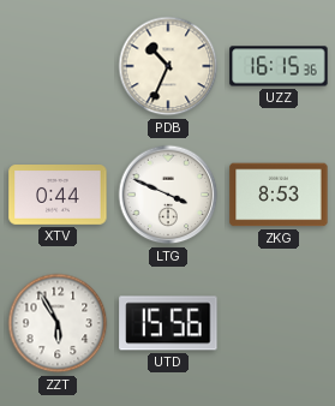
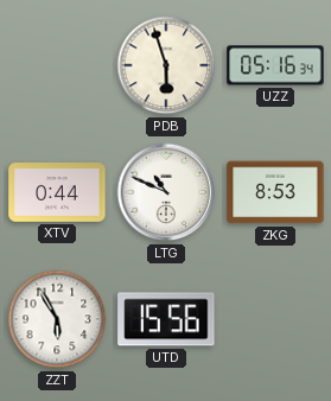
PDB: 10:34 -> 5:57
UZZ: 16:15 -> 05:16
LTG: 3:49 -> 10:49
